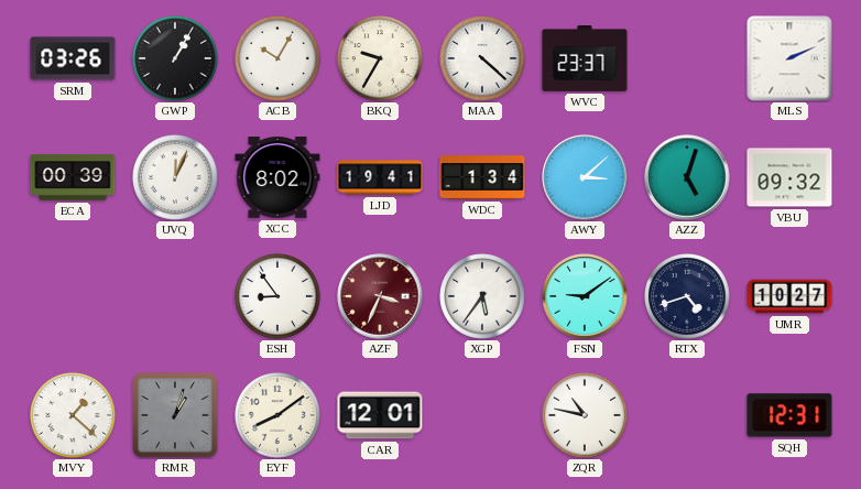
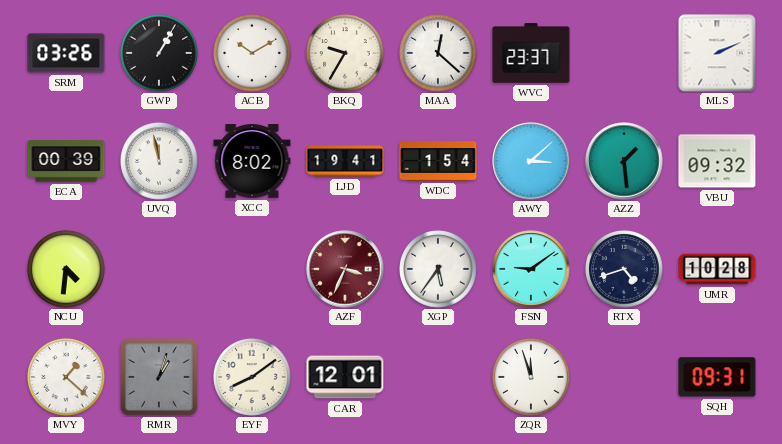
ACB: 10:05 -> 10:10
MAA: 4:22 -> 12:22
UVQ: 12:04 -> 11:58
WDC: 1:34 -> 1:54
AZZ: 5:03 -> 1:29
NCU: none -> 4:31
ESH: 8:54 -> none
UMR: 10:27 -> 10:28
ZQR: 10:47 -> 11:57
SQH: 12:31 -> 09:31
